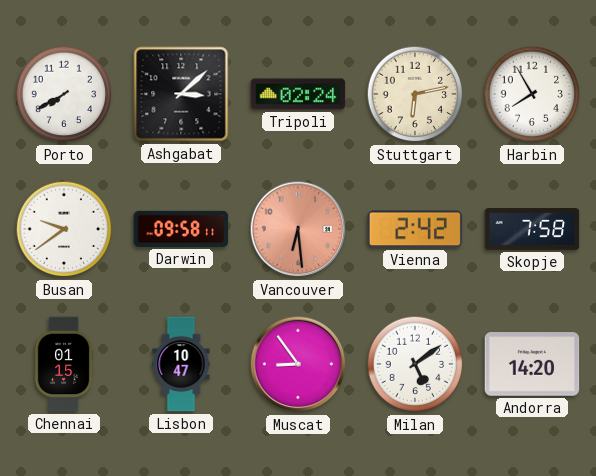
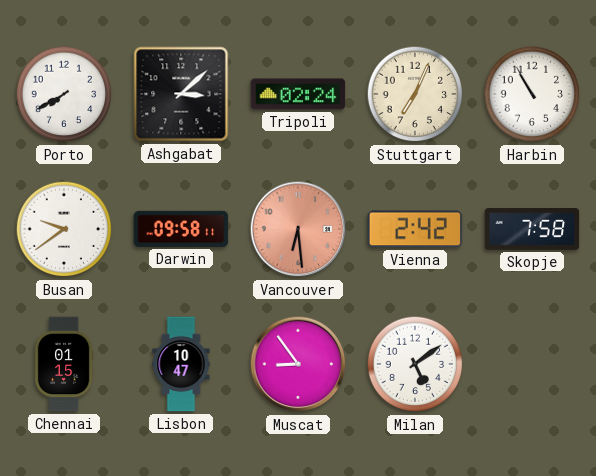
Stuttgart: 6:13 -> 7:04
Harbin: 7:55 -> 10:55
Andorra: 14:20 -> none
